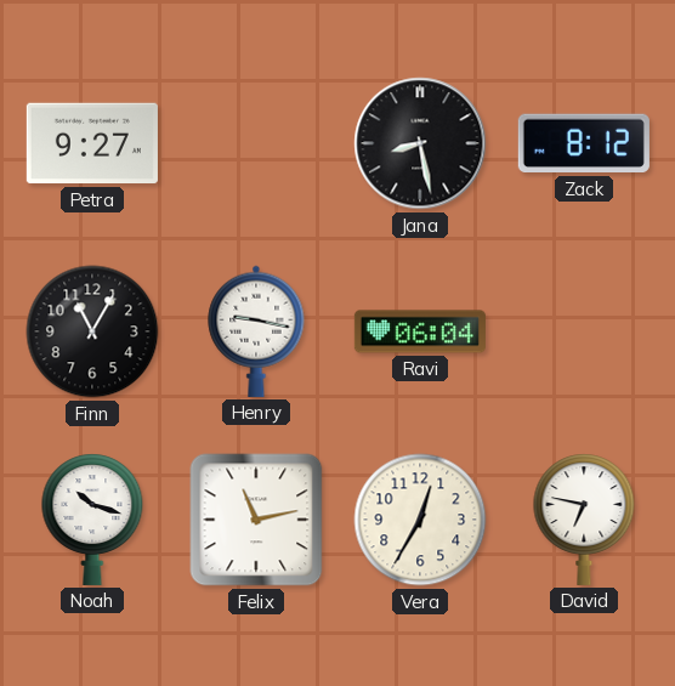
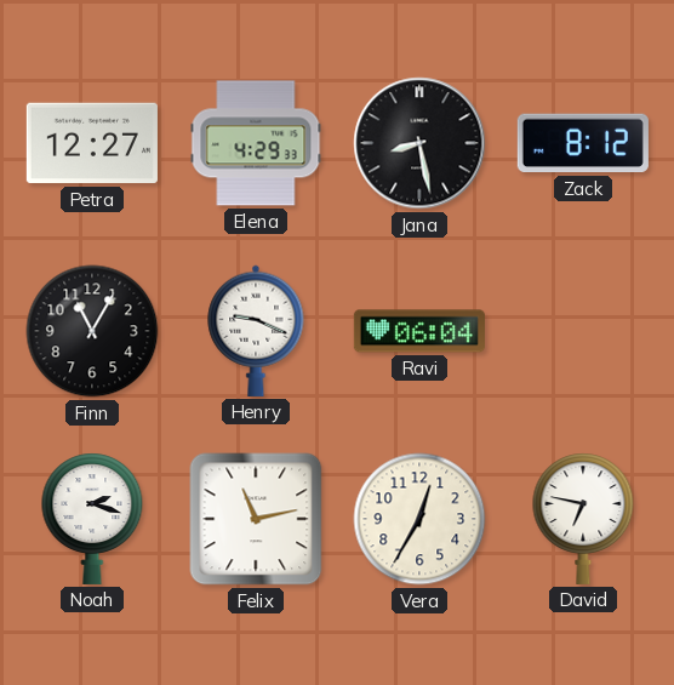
Petra: 9:27 -> 12:27
Elena: none -> 4:29
Henry: 9:17 -> 9:19
Noah: 10:18 -> 2:18
